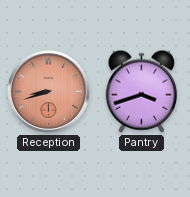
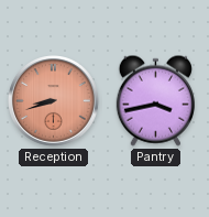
Pantry: 3:42 -> 3:43
